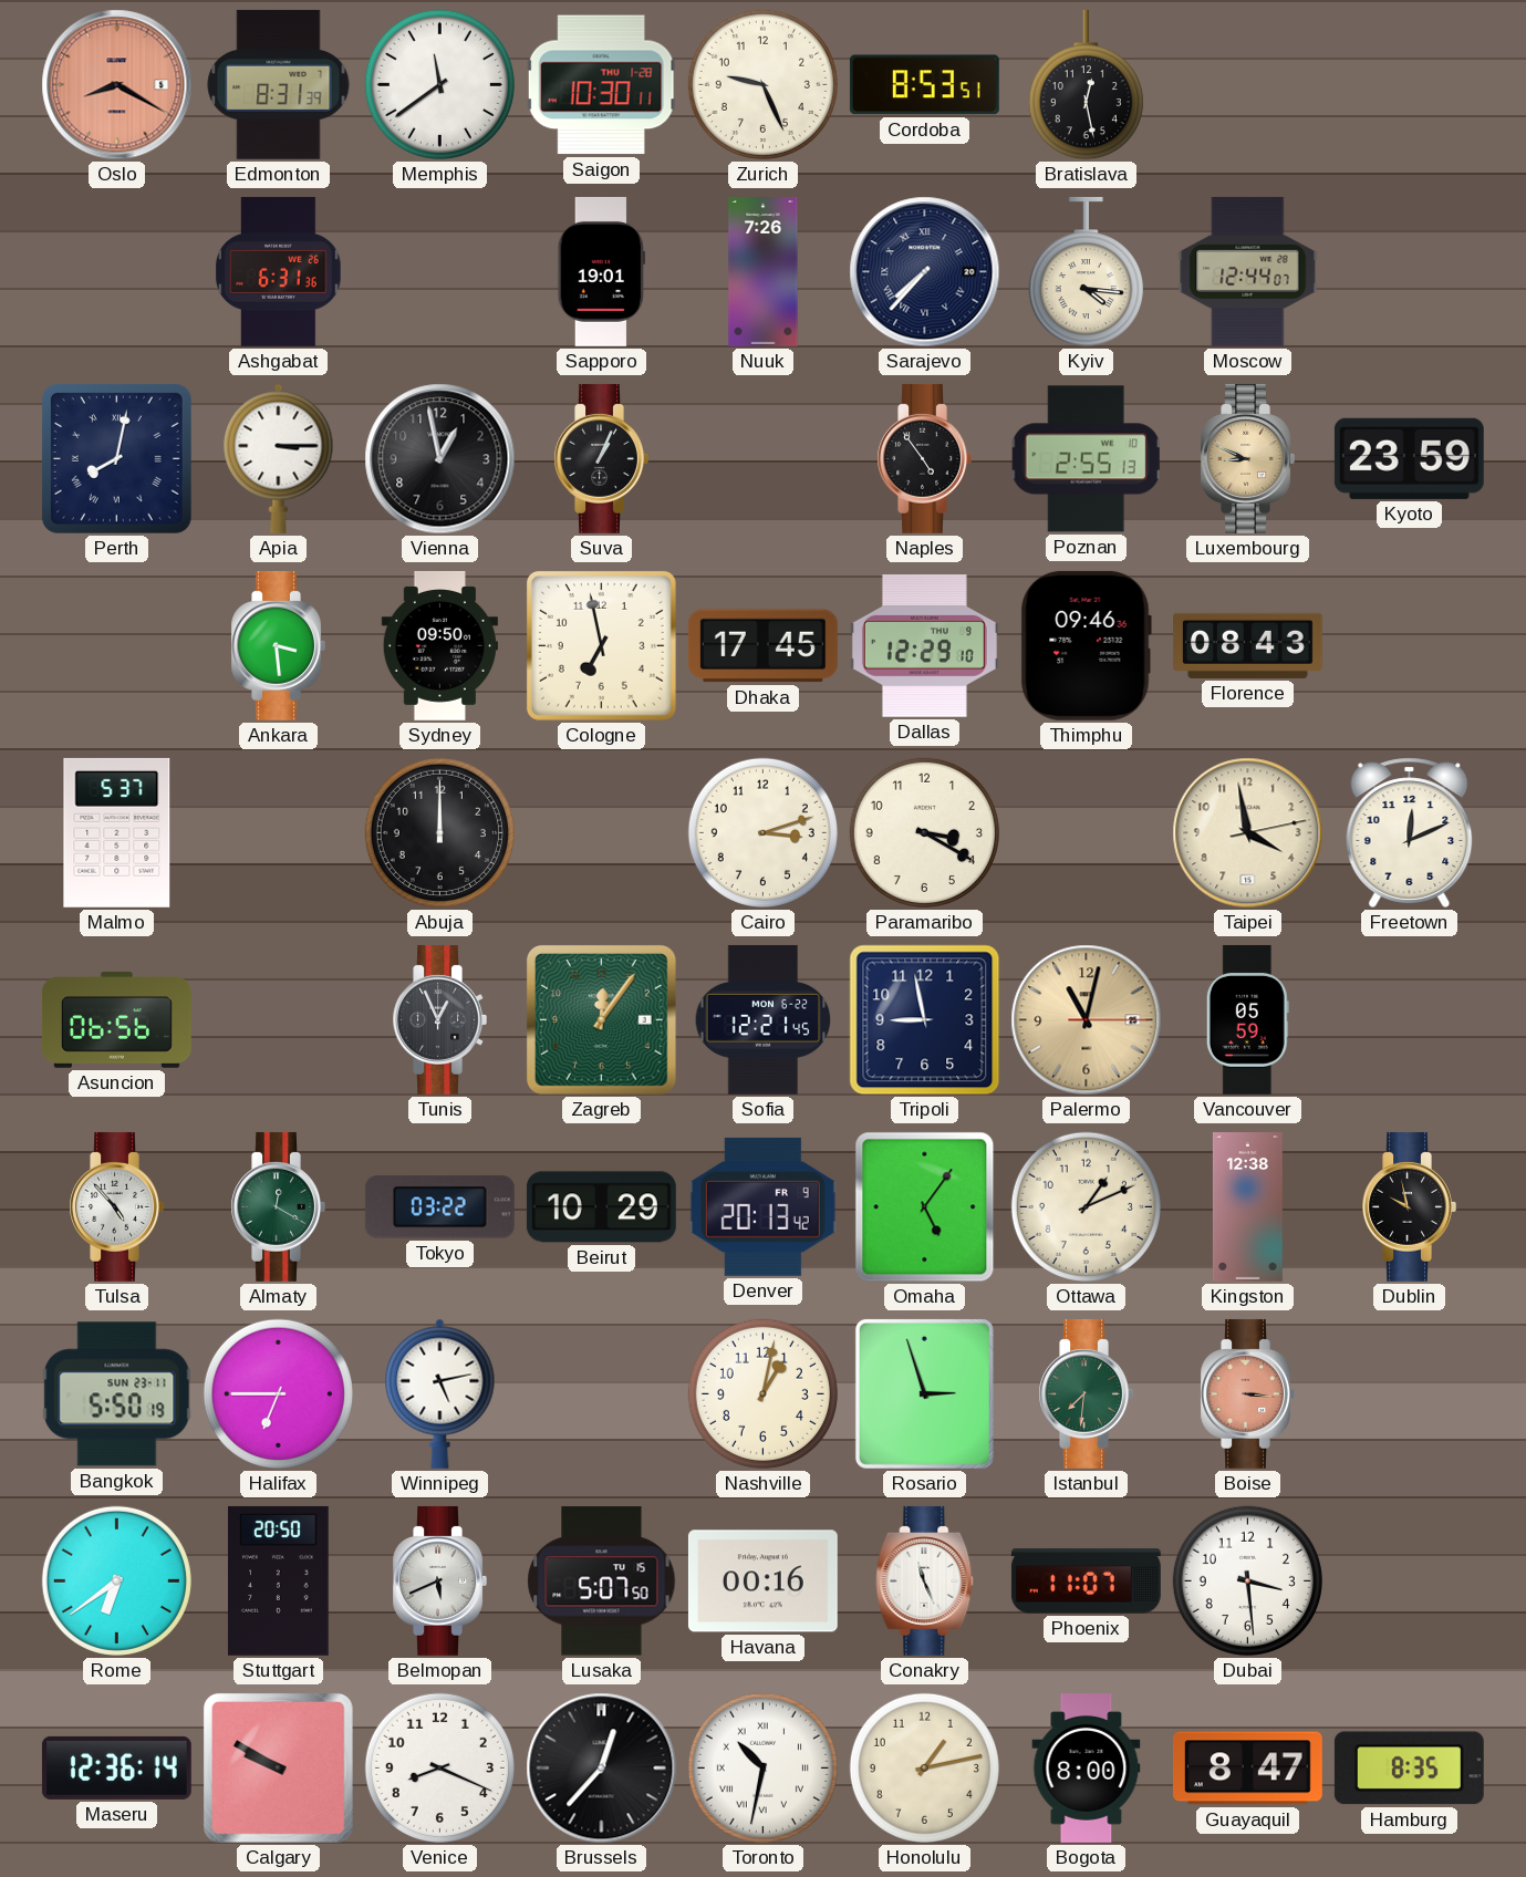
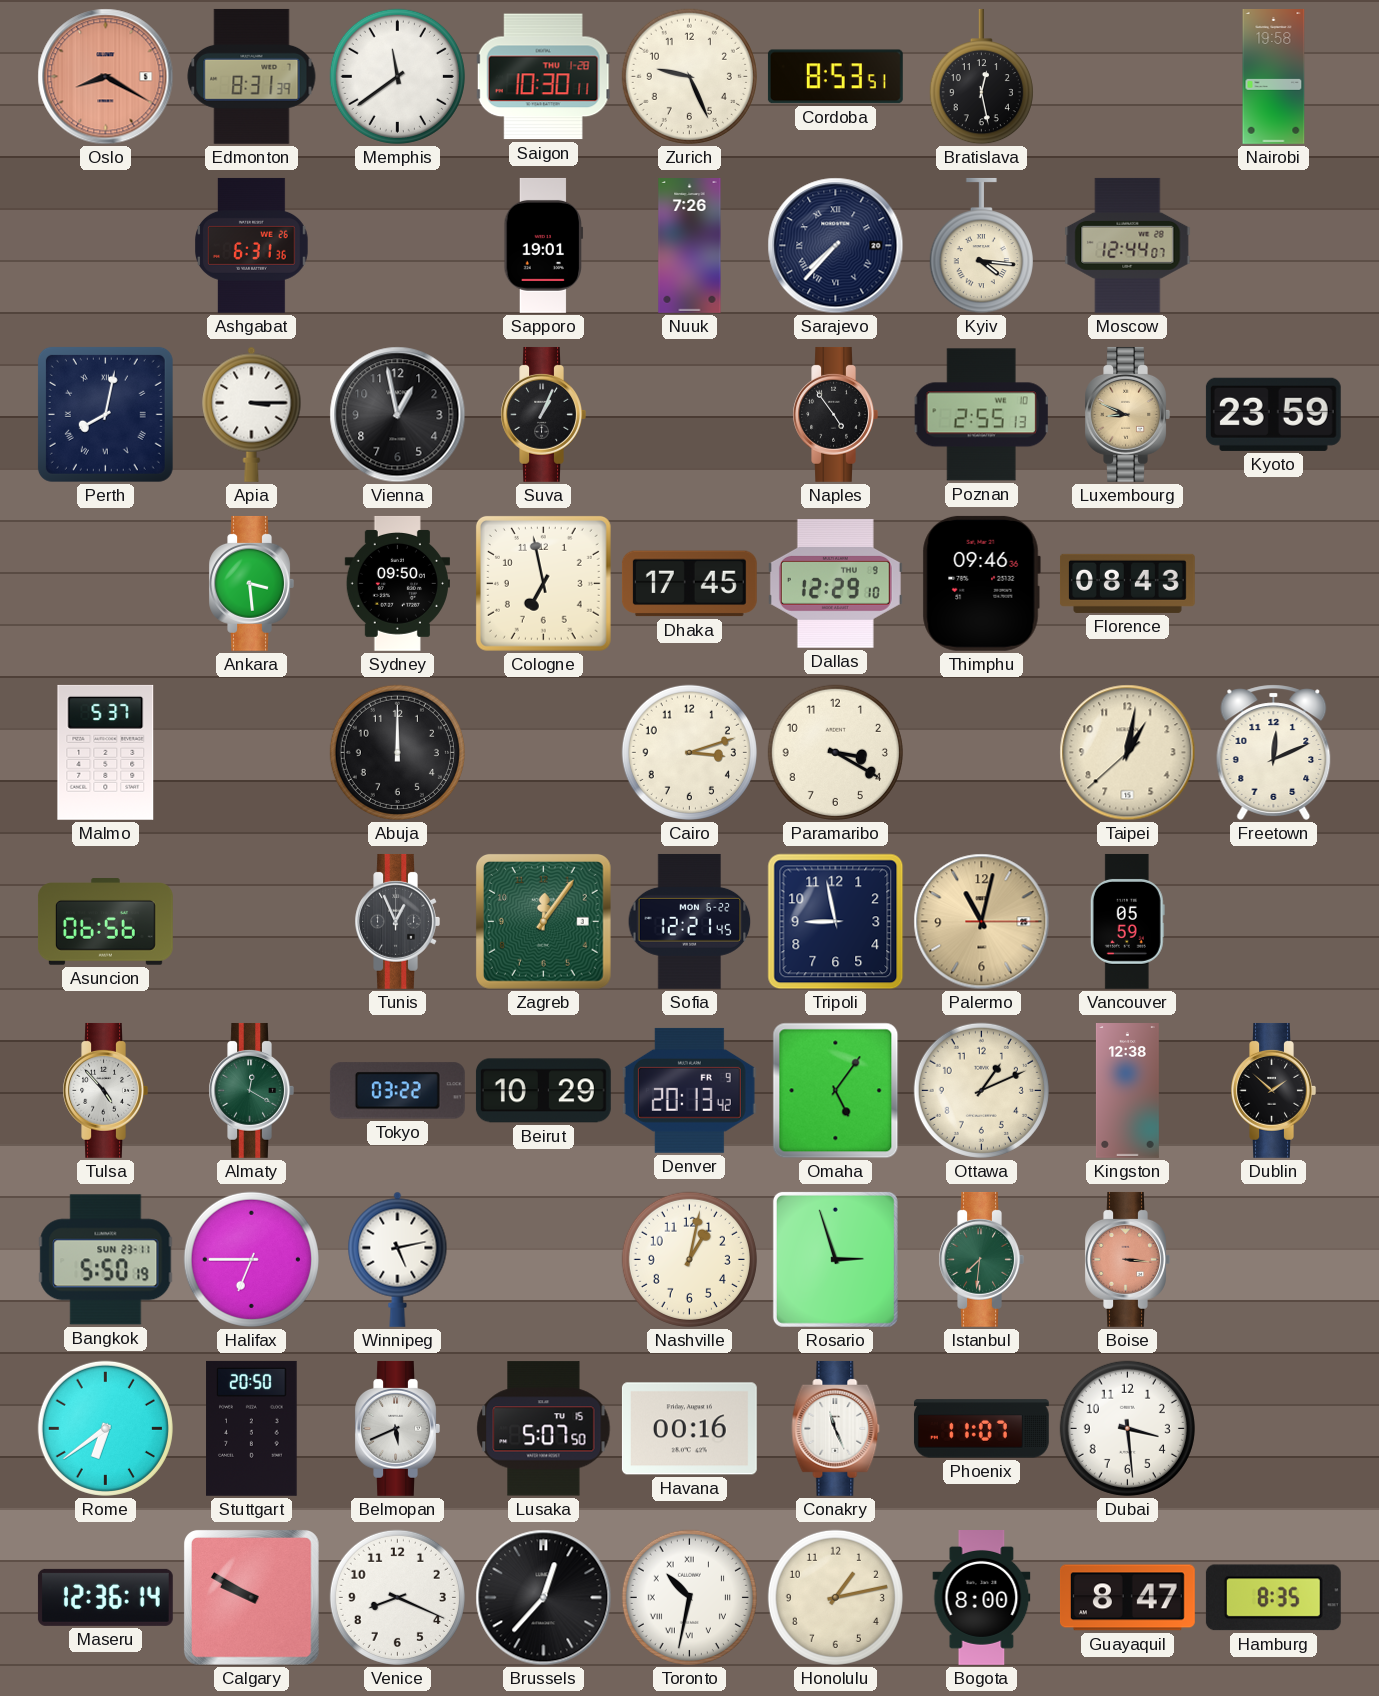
Nairobi: none -> 19:58
Taipei: 3:58 -> 1:01
Dublin: 9:58 -> 1:52
